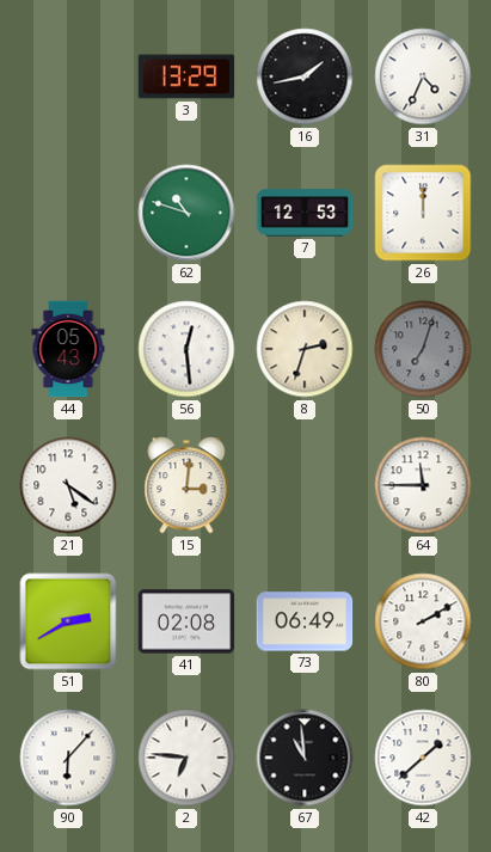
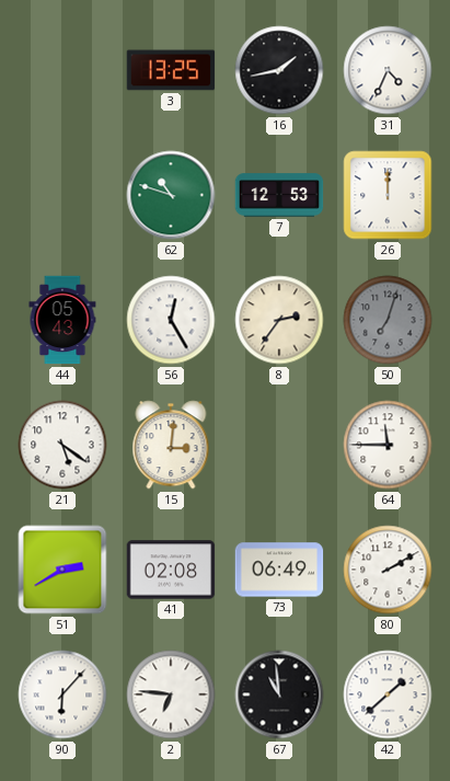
3: 13:29 -> 13:25
56: 12:29 -> 12:25
8: 2:33 -> 2:36
